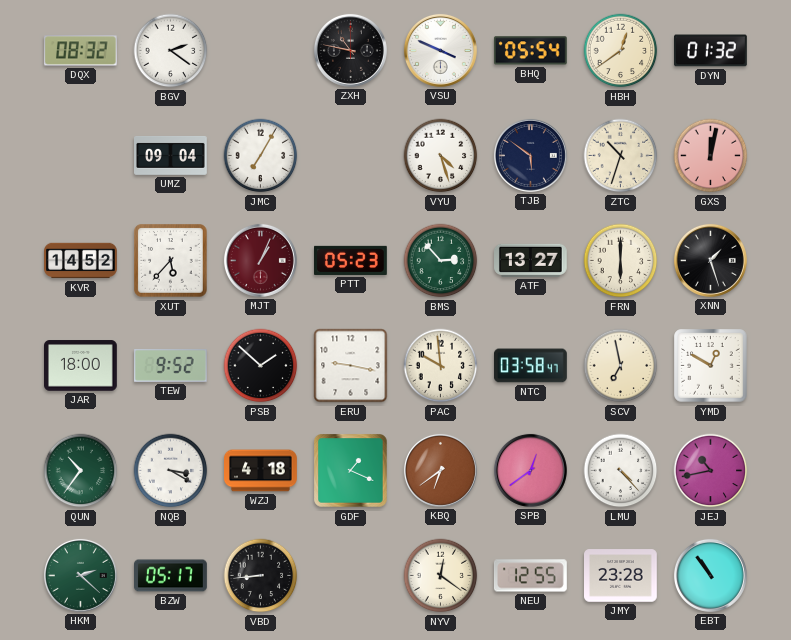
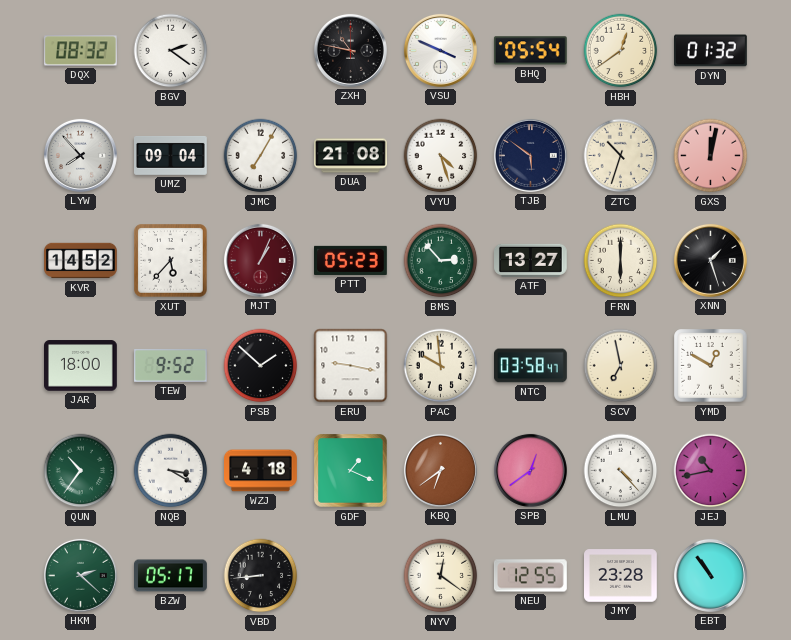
LYW: none -> 7:53
DUA: none -> 21:08
